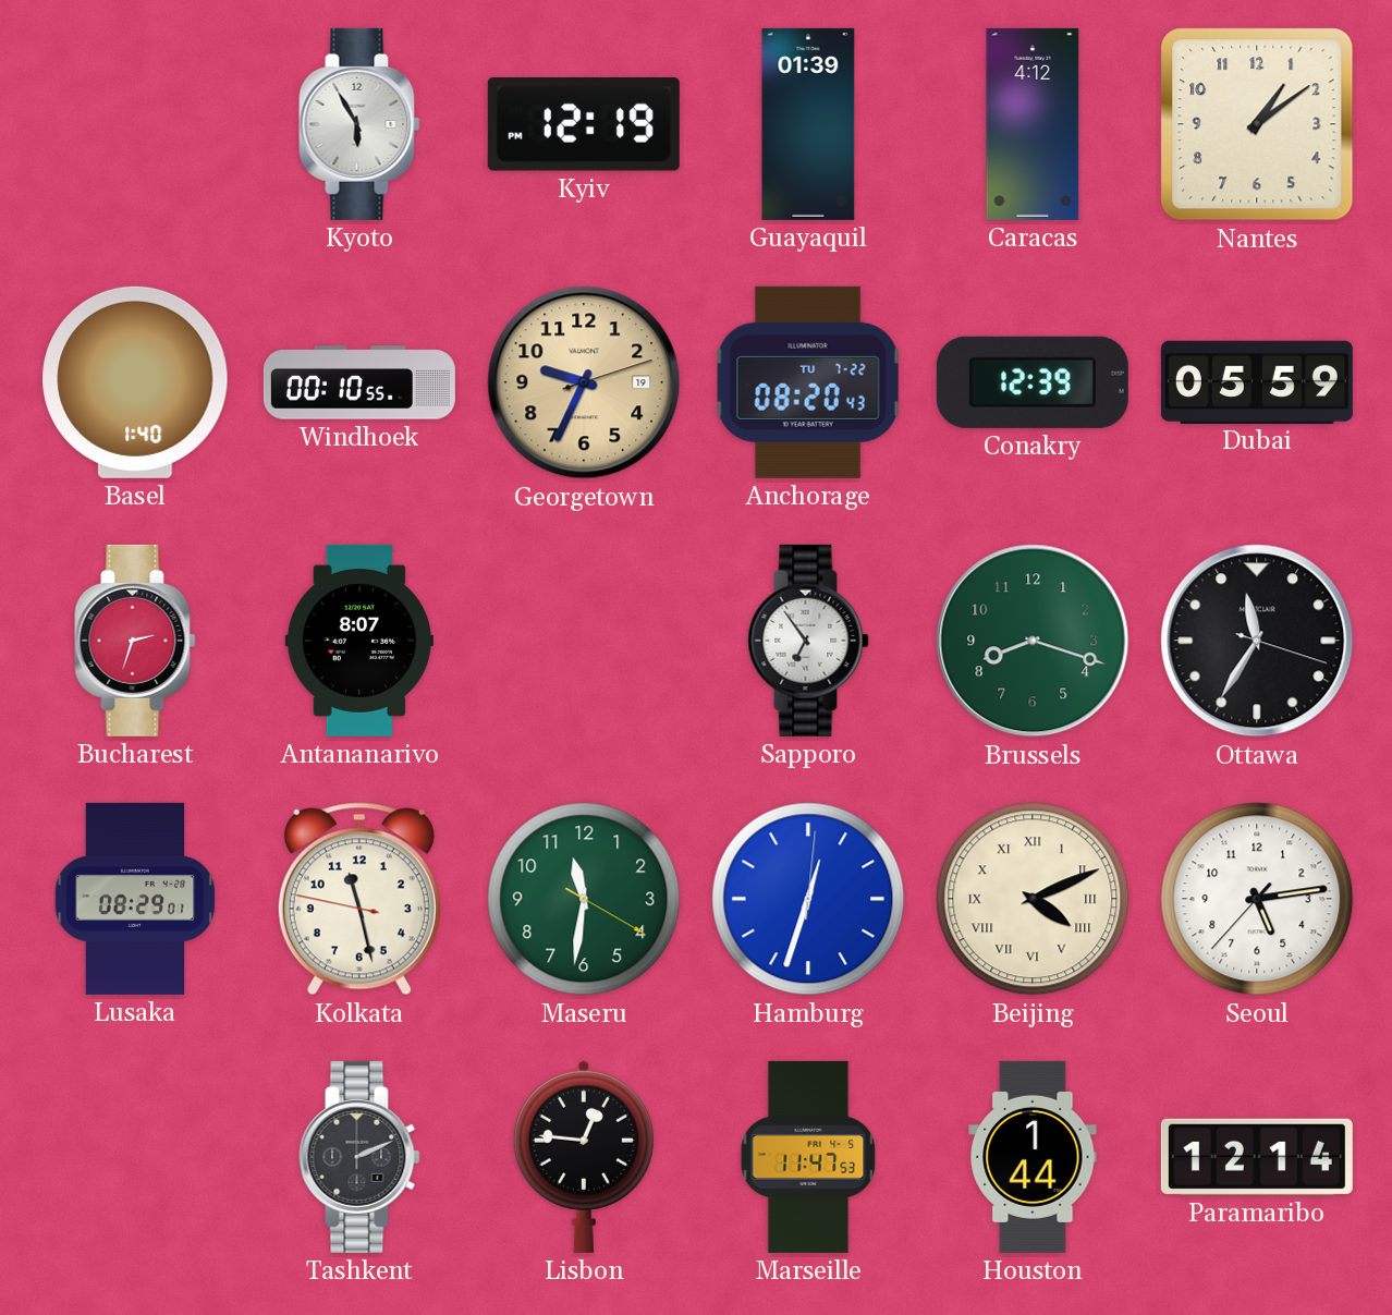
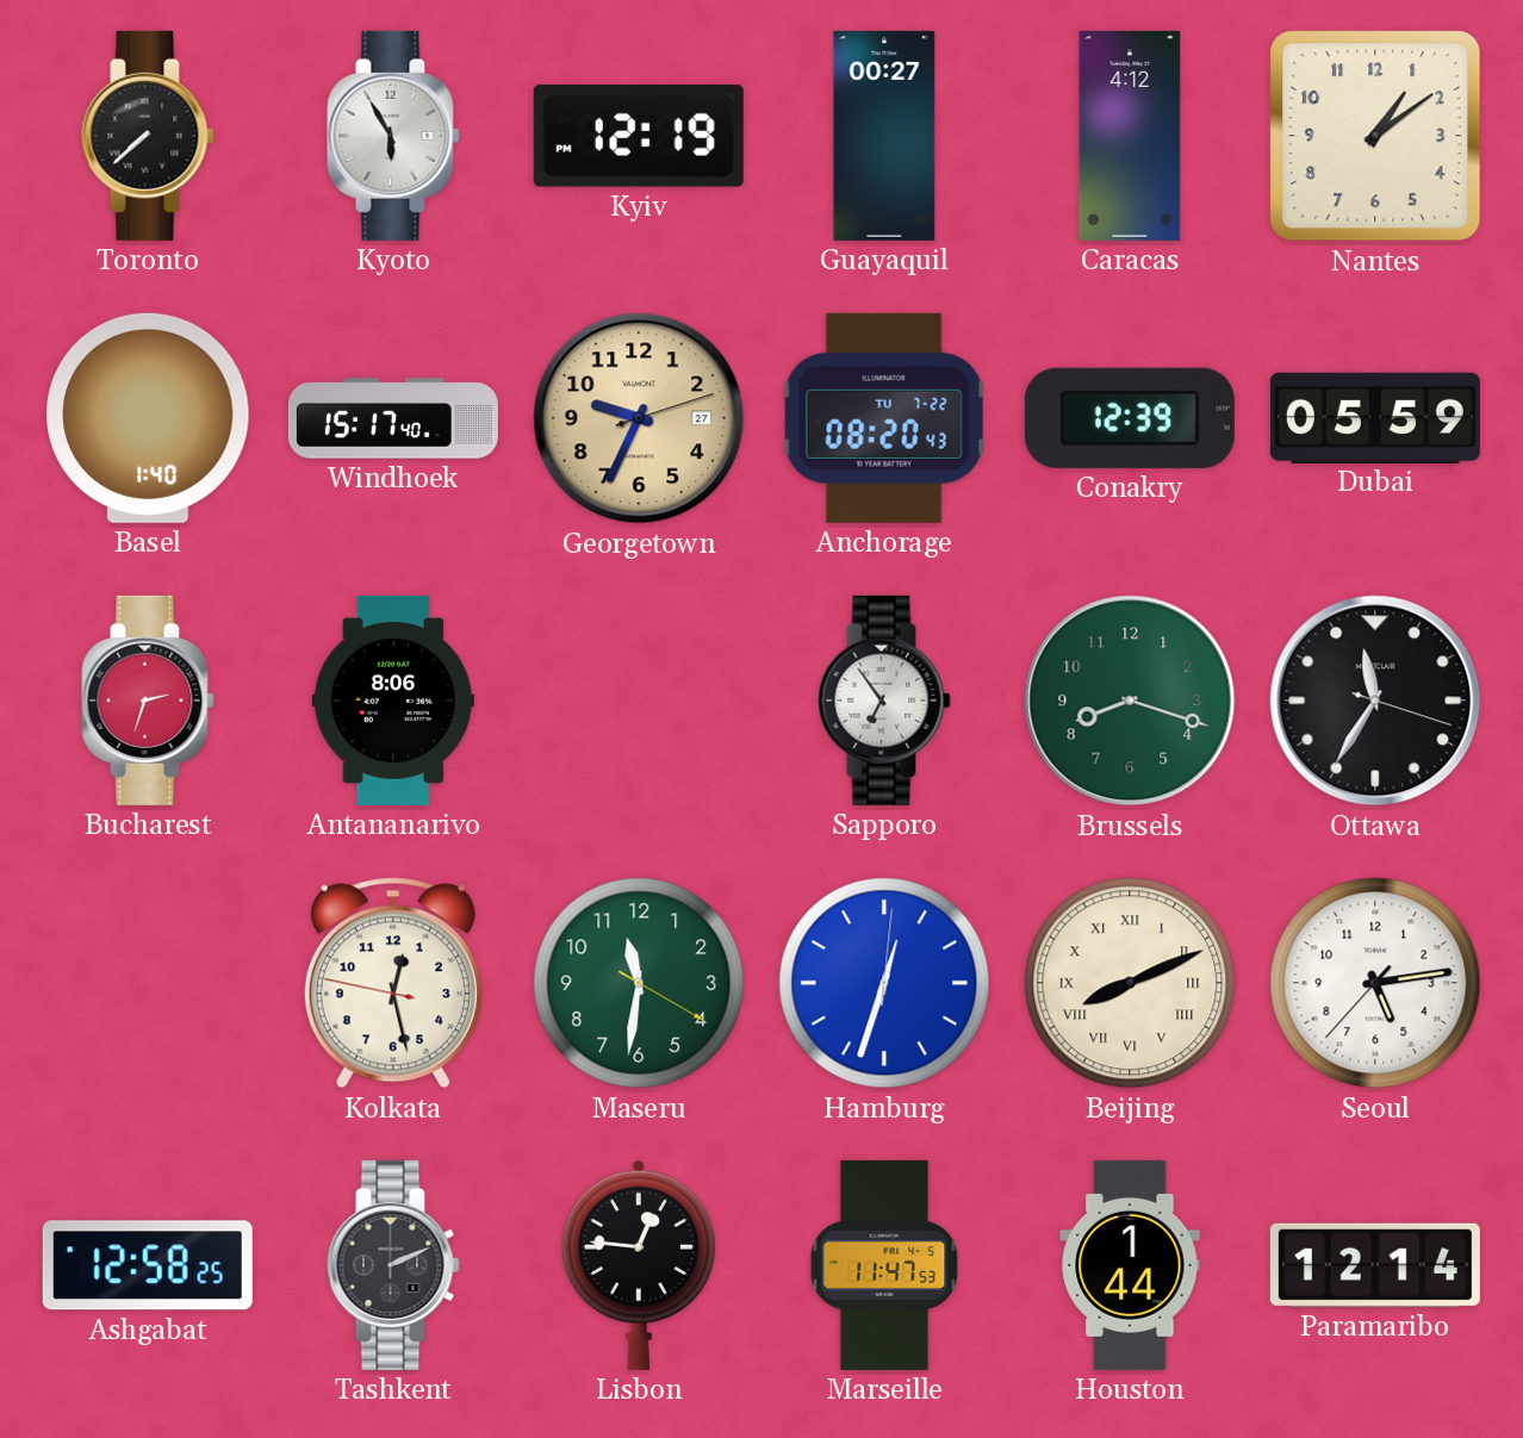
Toronto: none -> 7:38
Guayaquil: 01:39 -> 00:27
Windhoek: 00:10 -> 15:17
Georgetown date: 19 -> 27
Antananarivo: 8:07 -> 8:06
Lusaka: 08:29 -> none
Kolkata: 11:27 -> 12:27
Beijing: 4:11 -> 8:11
Ashgabat: none -> 12:58
